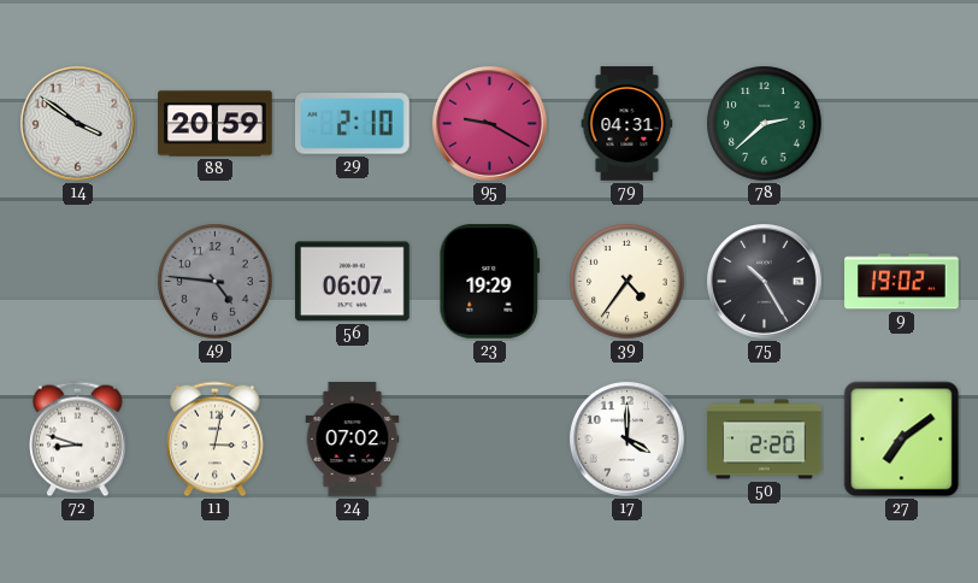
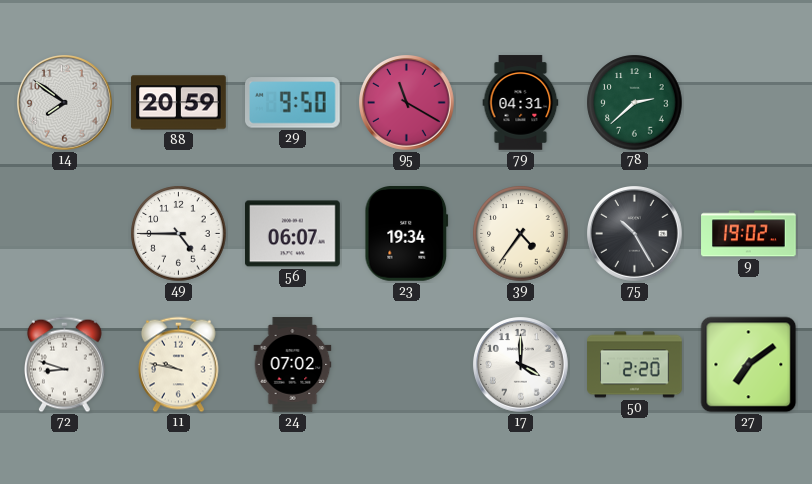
14: 3:51 -> 7:51
29: 2:10 -> 9:50
95: 9:20 -> 11:20
49: 4:46 -> 4:45
49 dial: grey -> white
23: 19:29 -> 19:34
11: 3:02 -> 9:47
